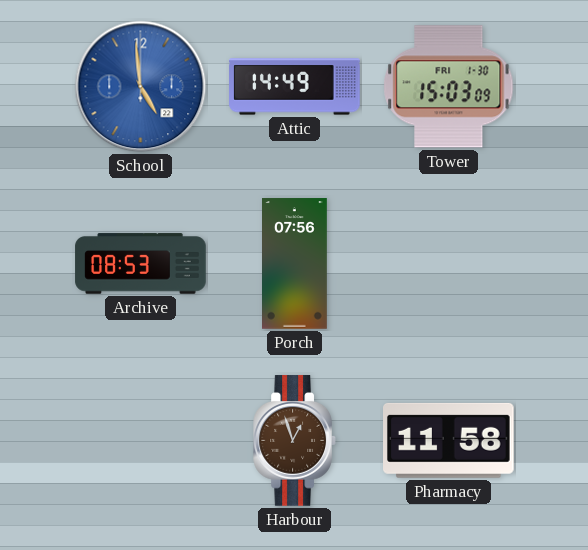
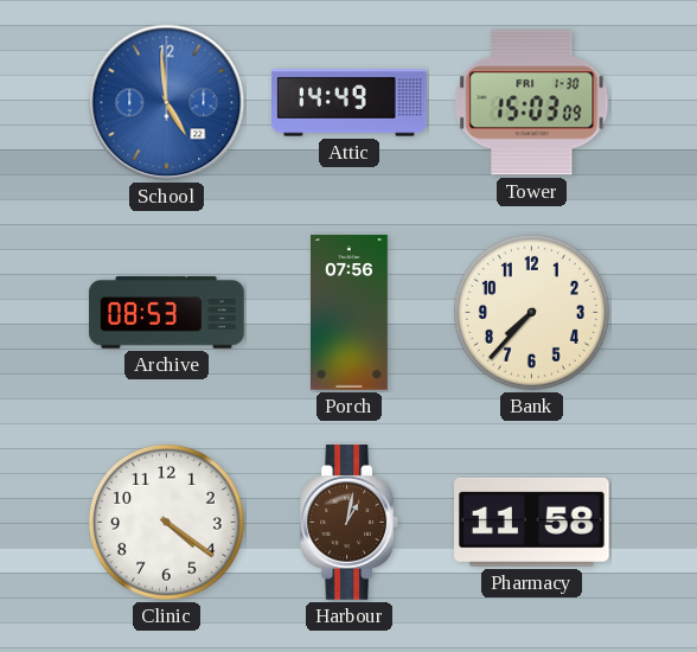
Bank: none -> 7:37
Clinic: none -> 4:21
Harbour: 12:57 -> 1:02
